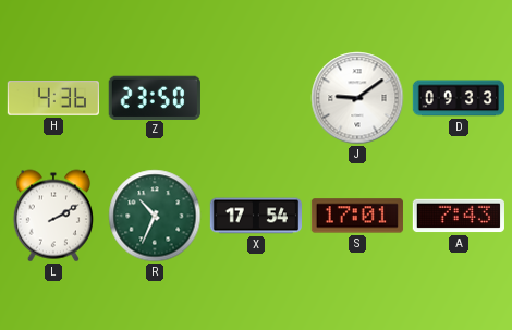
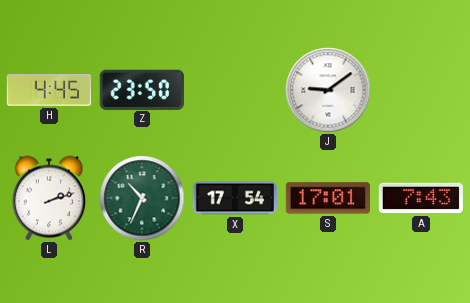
H: 4:36 -> 4:45
D: 09:33 -> none
L: 2:10 -> 2:12
